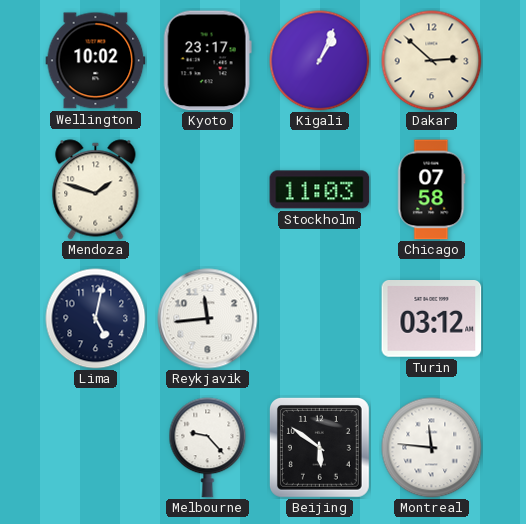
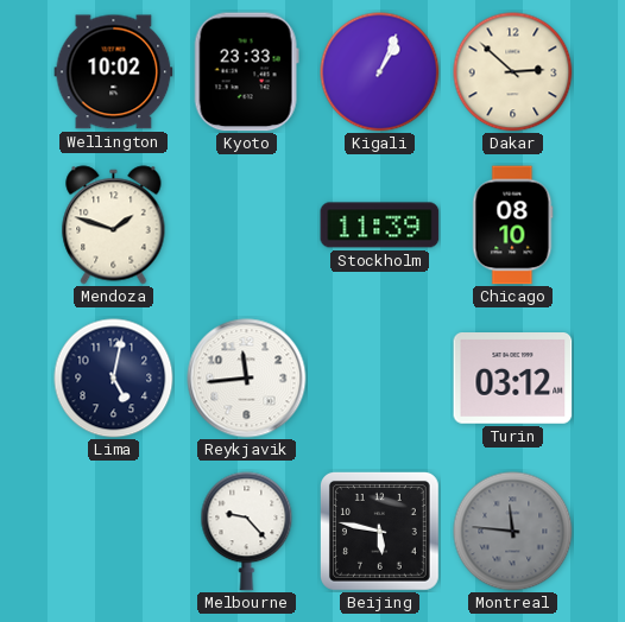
Kyoto: 23:17 -> 23:33
Stockholm: 11:03 -> 11:39
Chicago: 07:58 -> 08:10
Beijing: 5:51 -> 5:47
Montreal dial: white -> grey
